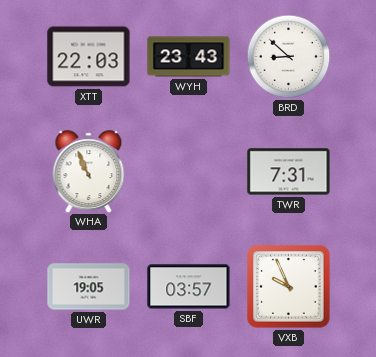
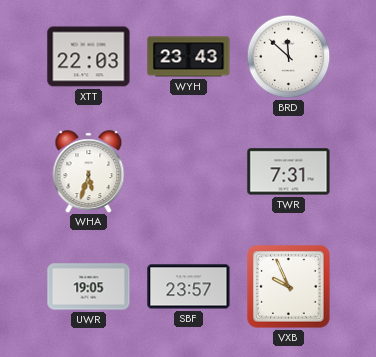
BRD: 8:52 -> 11:52
WHA: 10:56 -> 5:33
SBF: 03:57 -> 23:57
